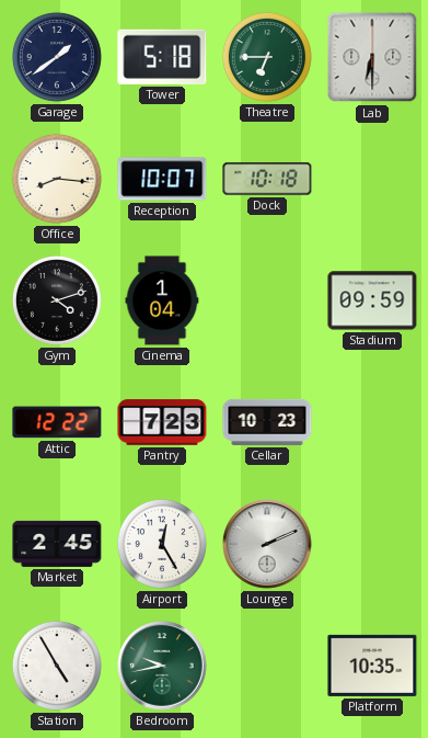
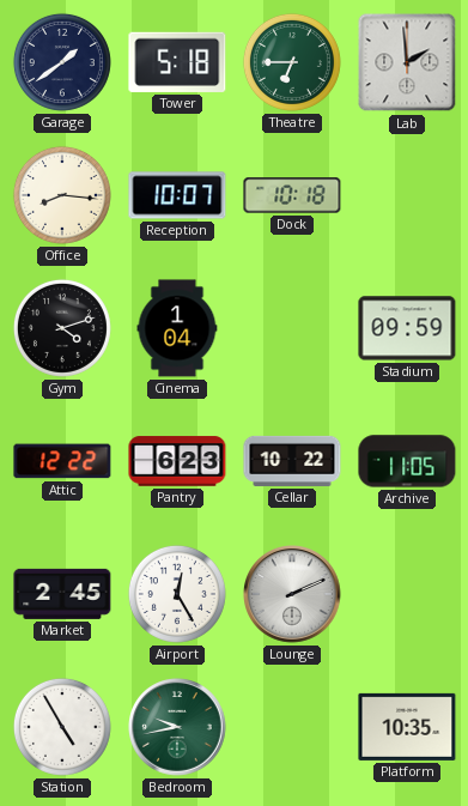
Lab: 6:30 -> 1:59
Pantry: 7:23 -> 6:23
Cellar: 10:23 -> 10:22
Archive: none -> 11:05
